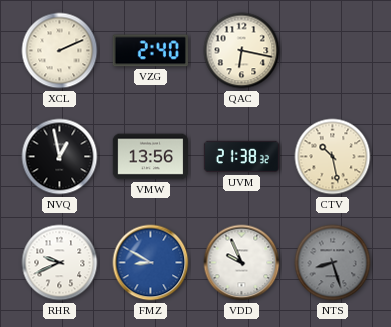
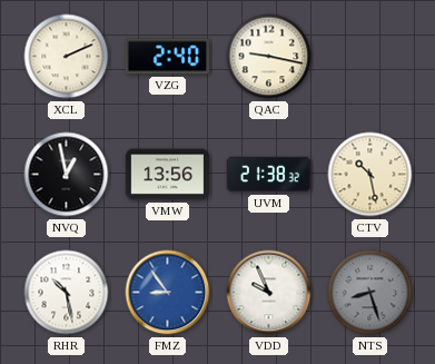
QAC: 6:17 -> 9:17
RHR: 9:41 -> 10:28
FMZ: 8:50 -> 8:54
